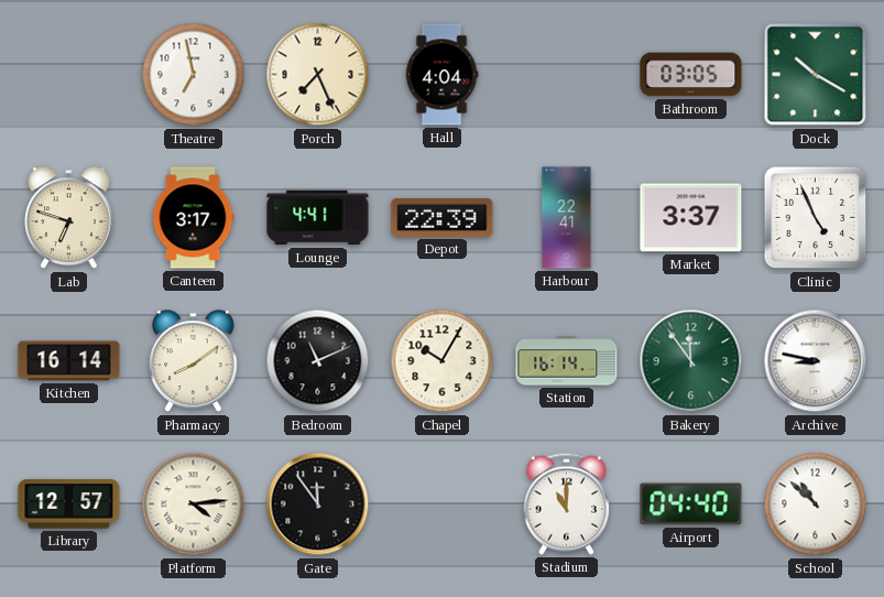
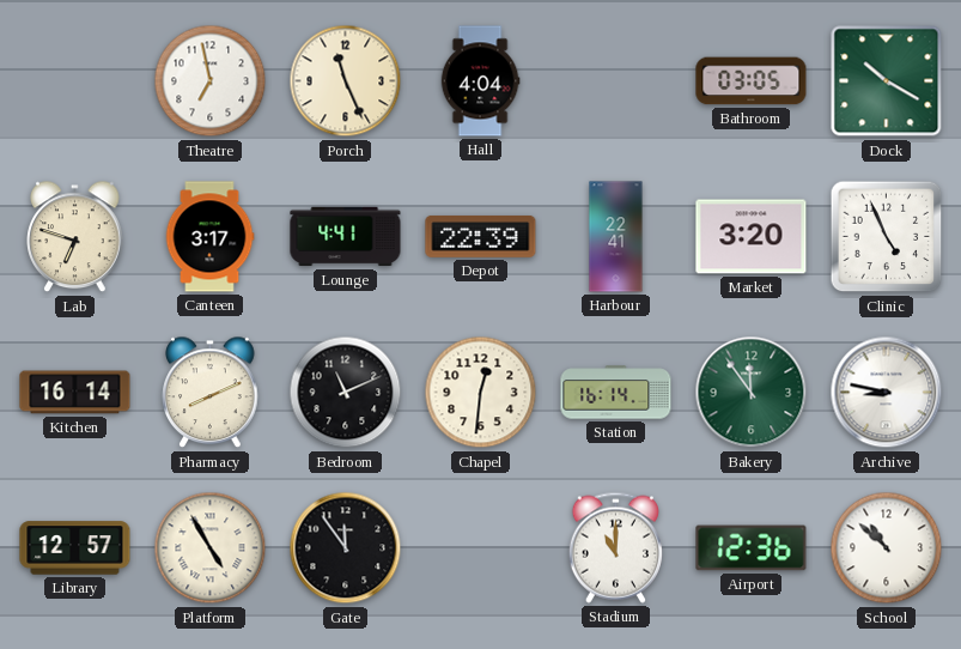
Porch: 7:26 -> 11:26
Market: 3:37 -> 3:20
Pharmacy: 8:09 -> 8:11
Chapel: 10:05 -> 12:31
Platform: 4:14 -> 4:55
Airport: 04:40 -> 12:36
